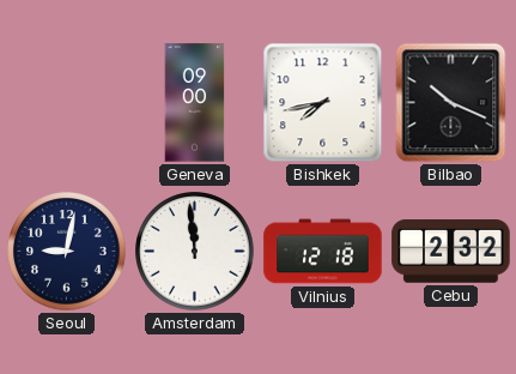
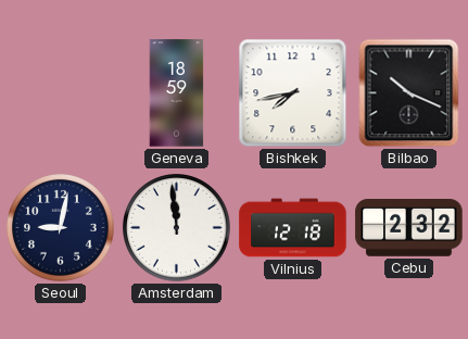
Geneva: 09:00 -> 18:59
